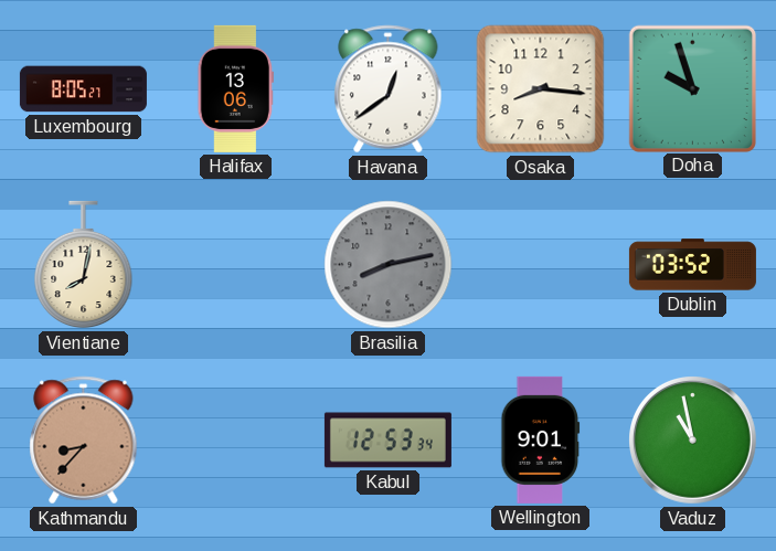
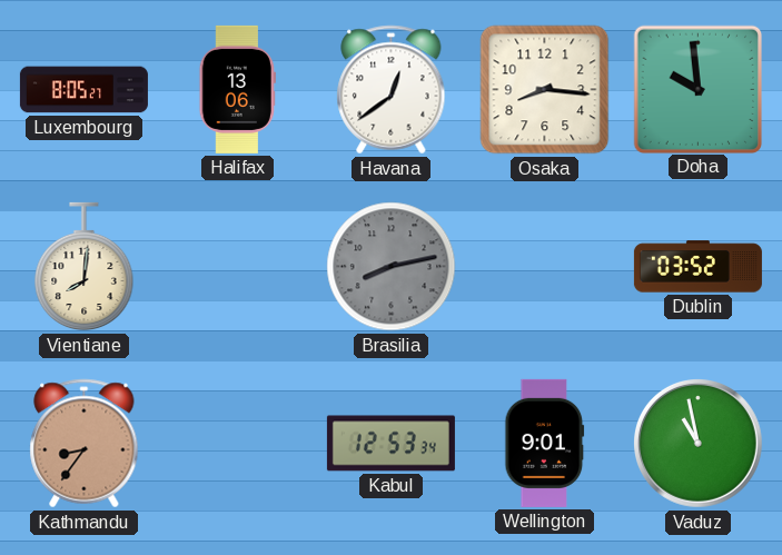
Doha: 9:57 -> 9:59
Vientiane: 8:02 -> 8:01
Kathmandu: 8:37 -> 8:36
